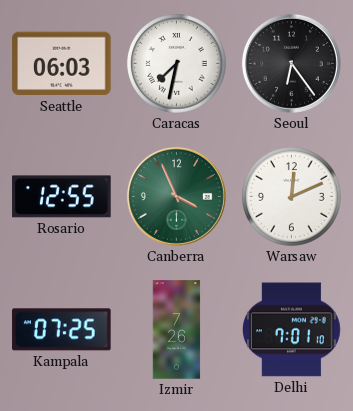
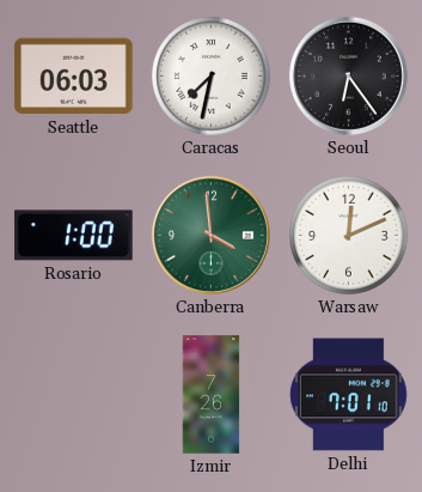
Rosario: 12:55 -> 1:00
Canberra: 3:56 -> 3:59
Kampala: 07:25 -> none
